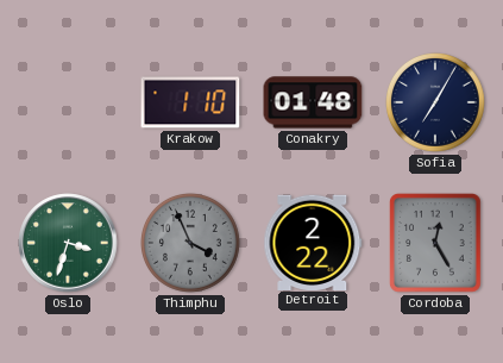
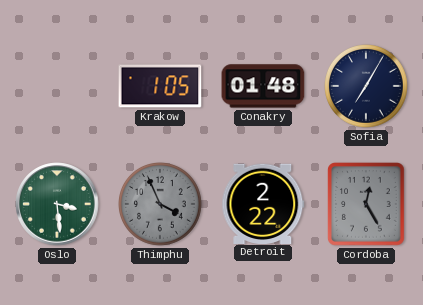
Krakow: 1:10 -> 1:05
Oslo: 3:33 -> 3:29
